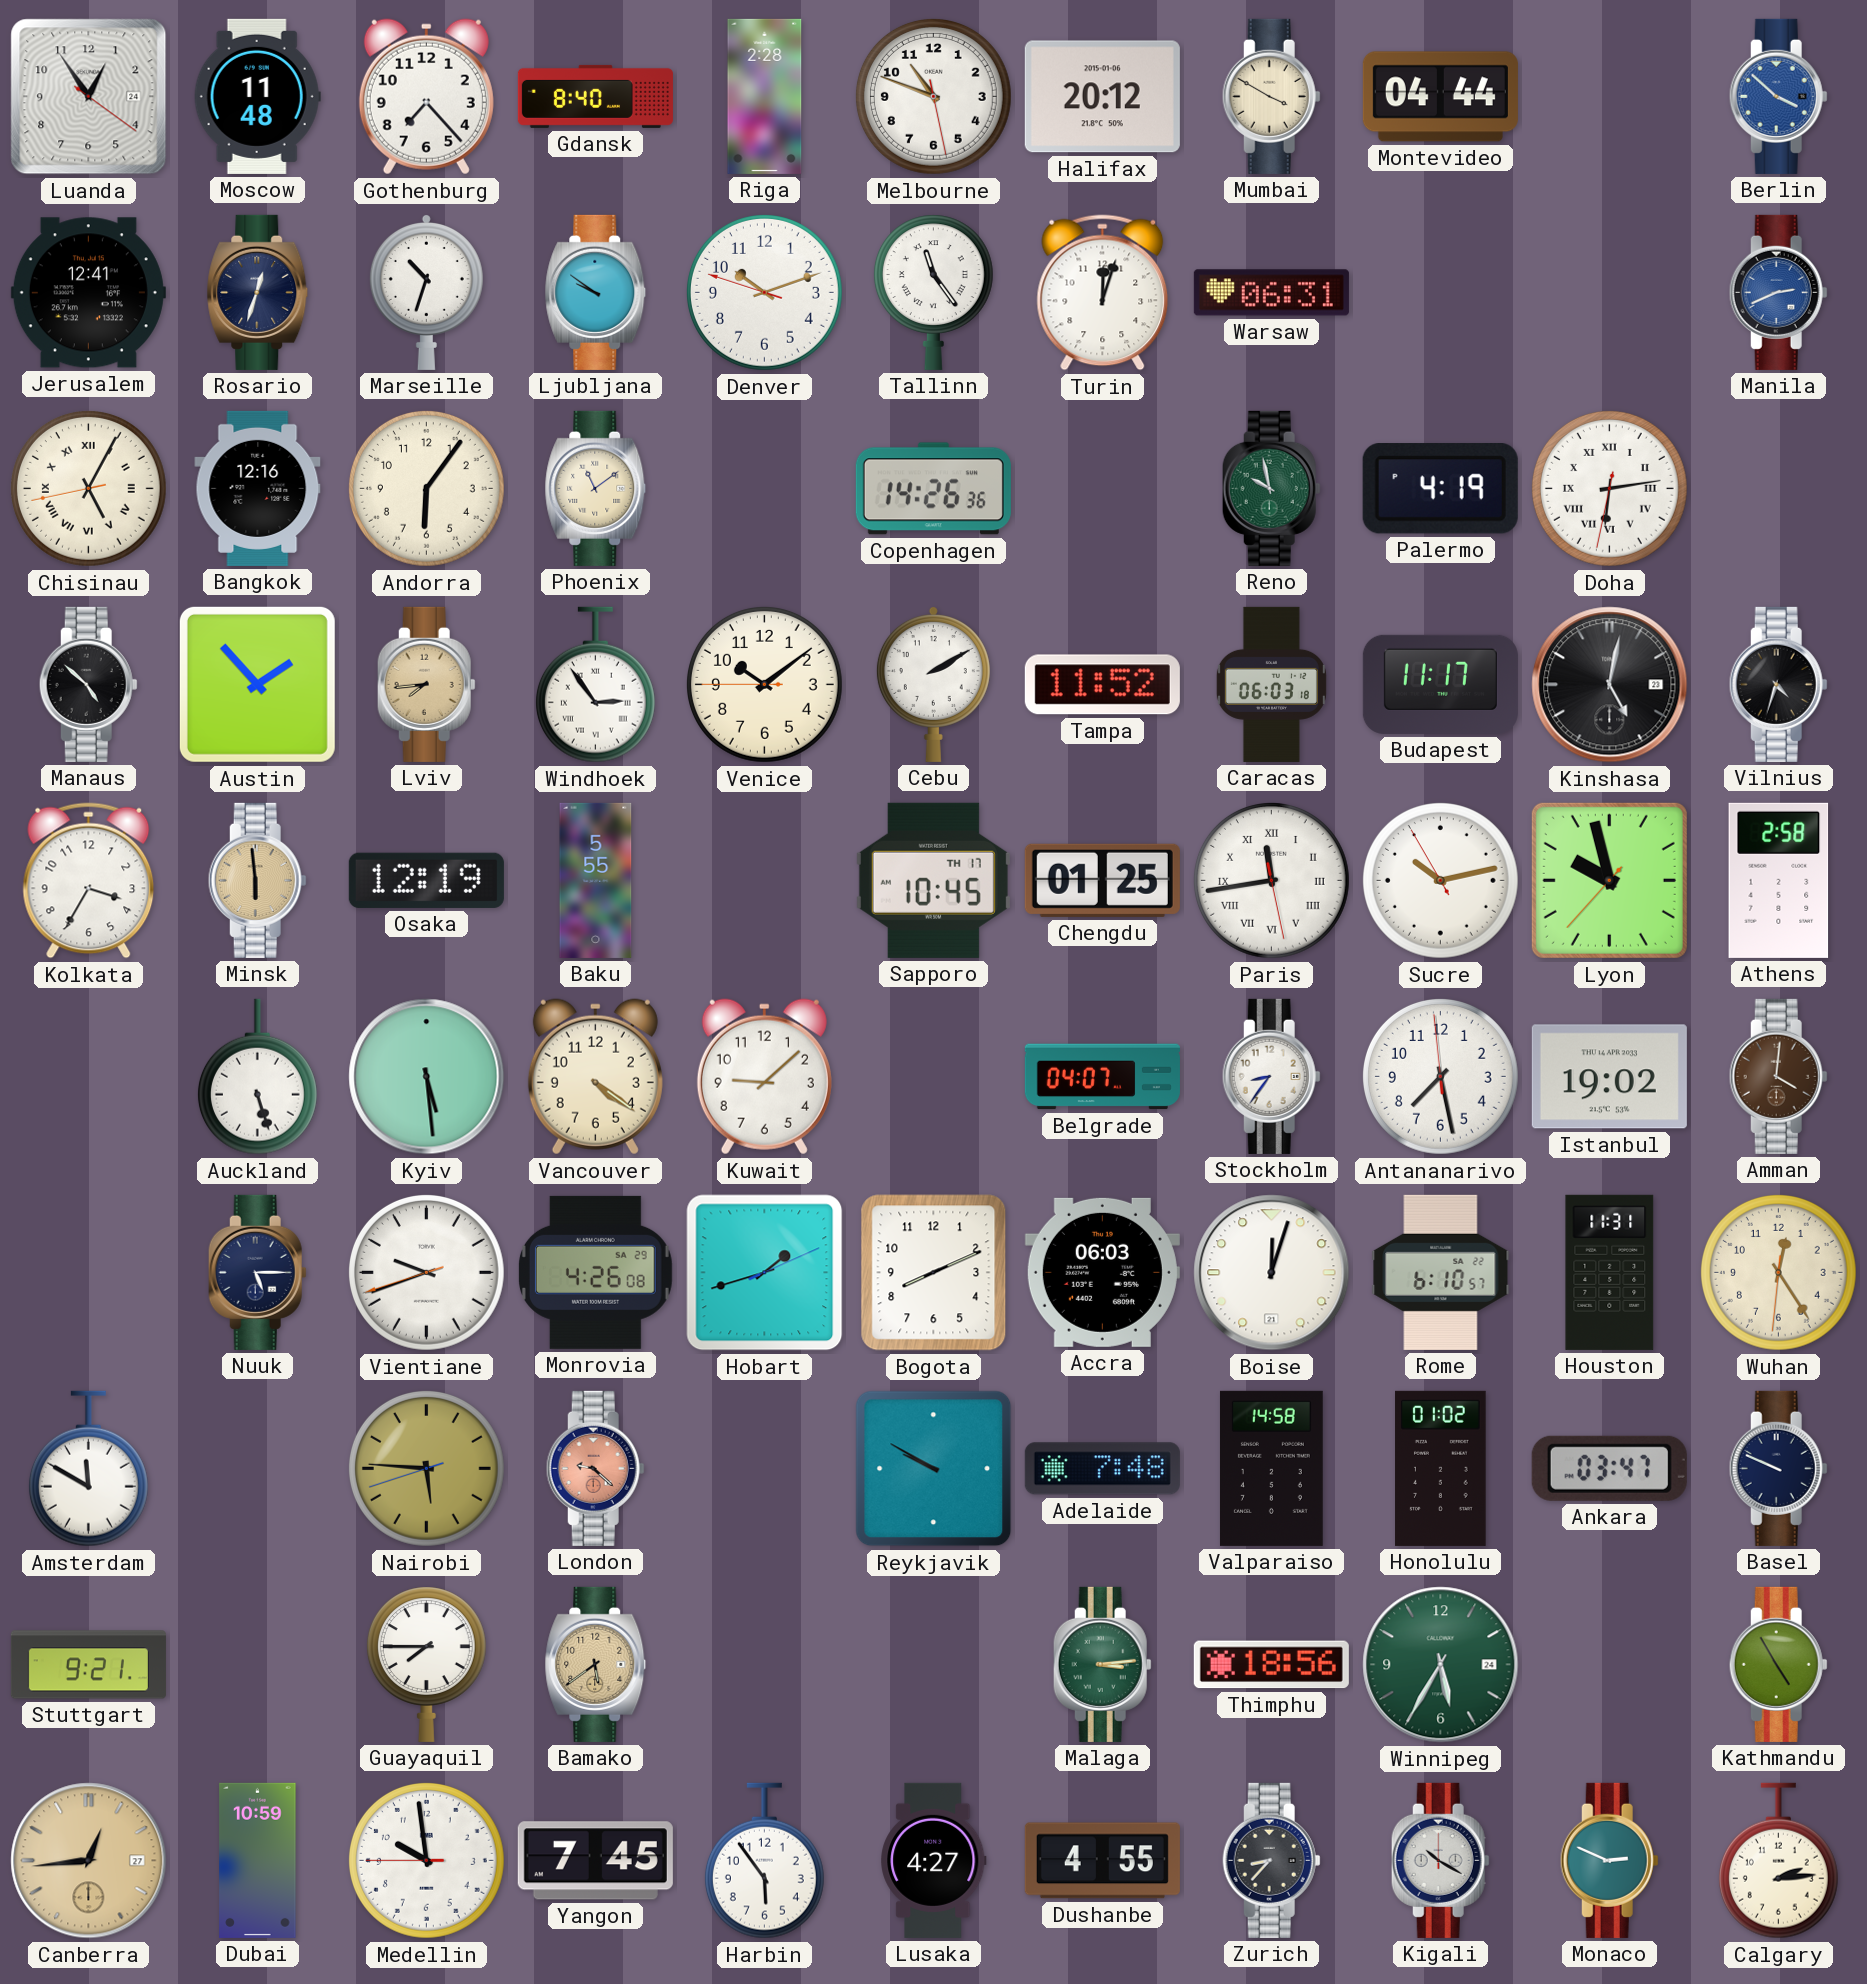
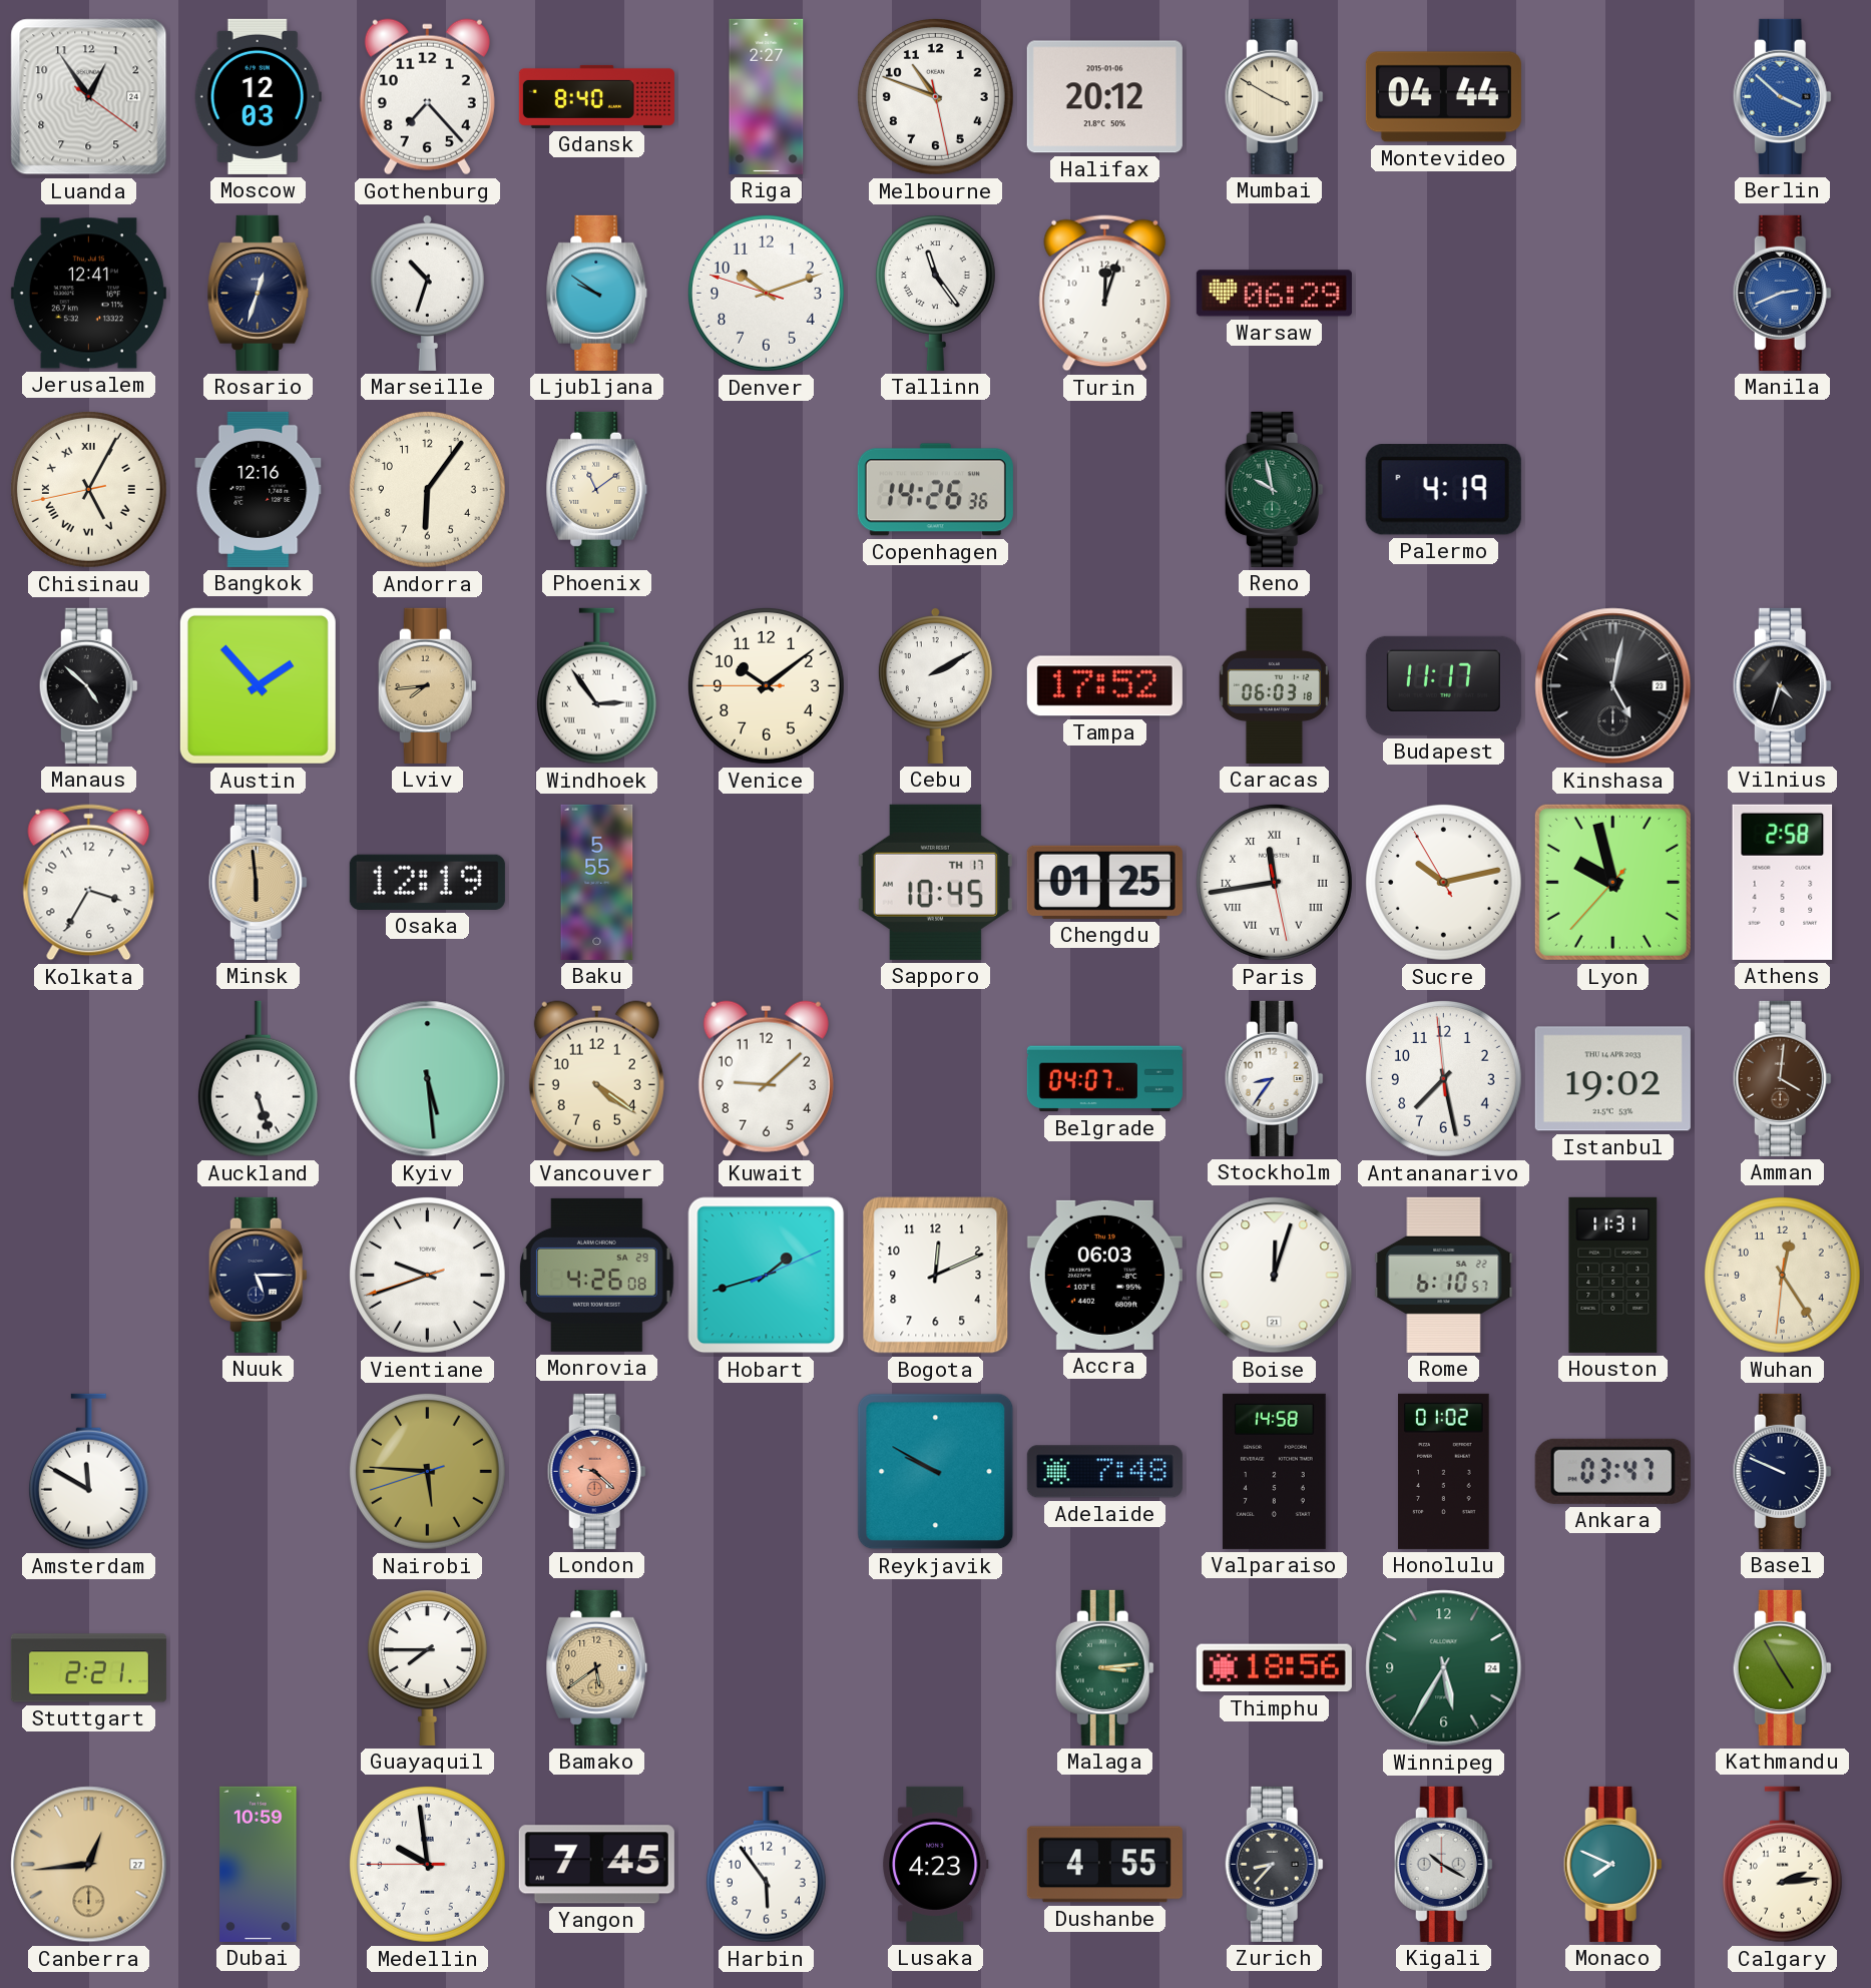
Moscow: 11:48 -> 12:03
Riga: 2:28 -> 2:27
Warsaw: 06:31 -> 06:29
Doha: 6:13 -> none
Tampa: 11:52 -> 17:52
Bogota: 8:11 -> 12:11
Stuttgart: 9:21 -> 2:21
Lusaka: 4:27 -> 4:23
Monaco: 2:49 -> 7:49
